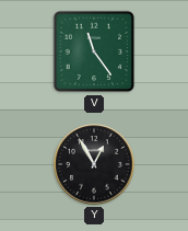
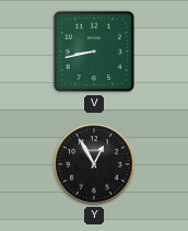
V: 11:24 -> 8:43
